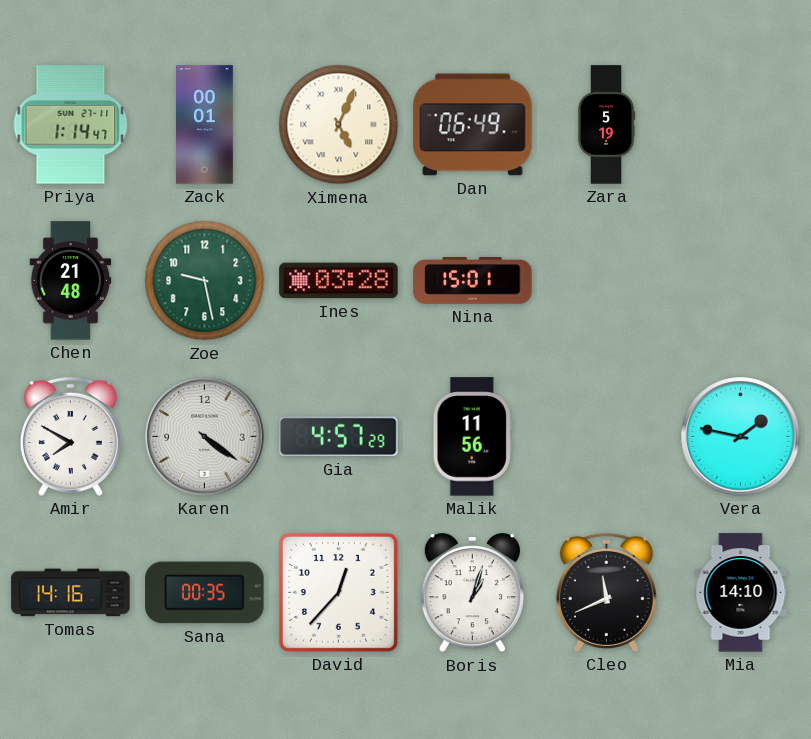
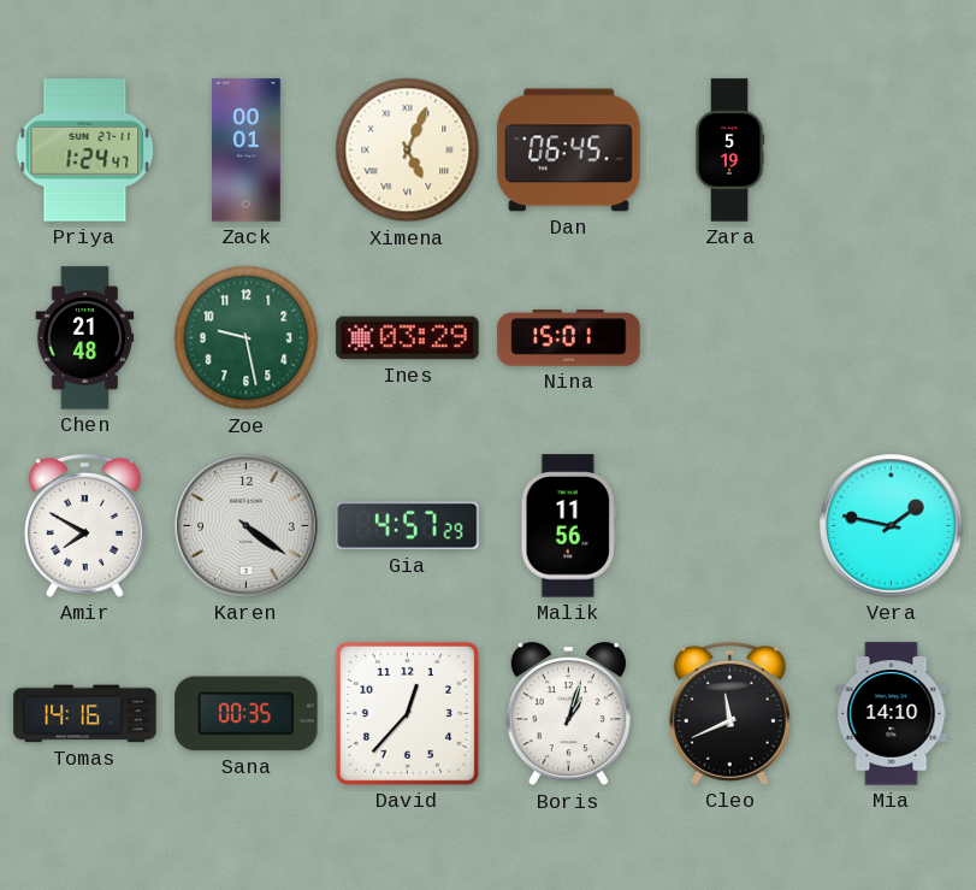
Priya: 1:14 -> 1:24
Dan: 06:49 -> 06:45
Ines: 03:28 -> 03:29
